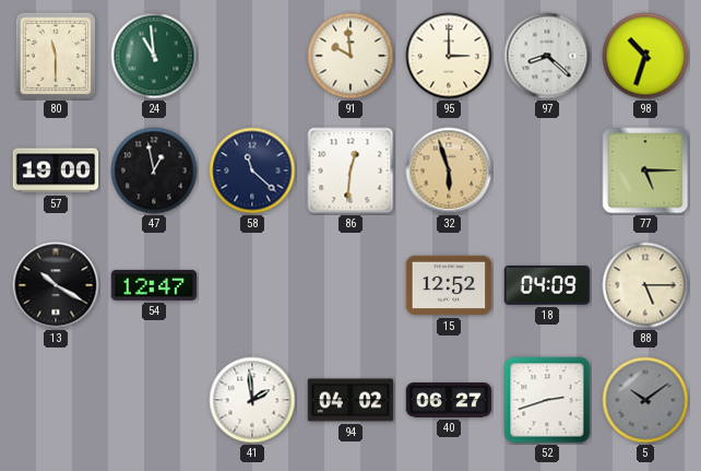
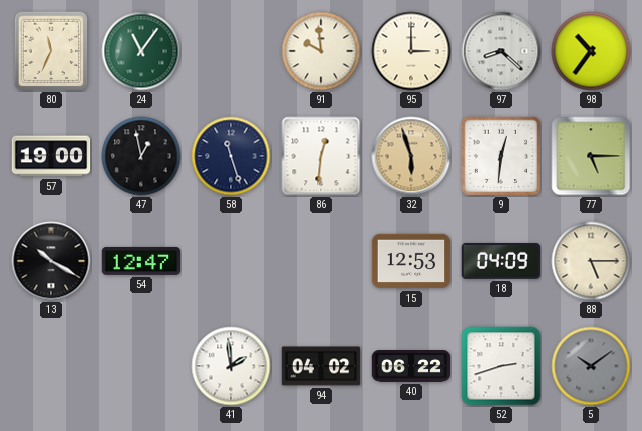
80: 11:30 -> 11:34
24: 10:59 -> 11:06
98: 10:33 -> 10:36
58: 11:22 -> 11:27
9: none -> 12:31
15: 12:52 -> 12:53
40: 06:27 -> 06:22
